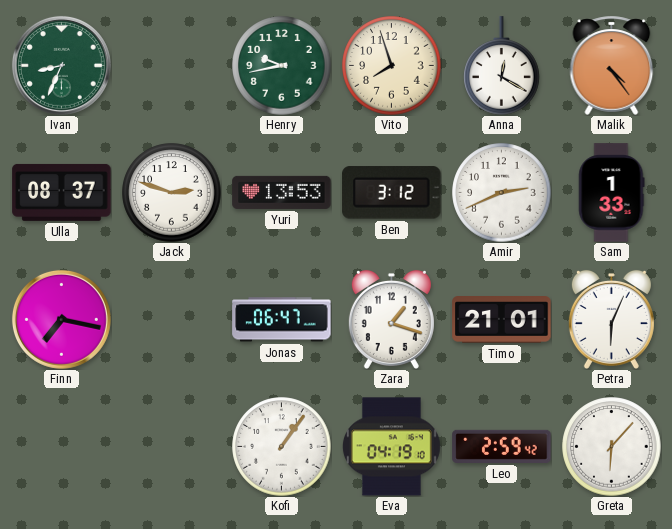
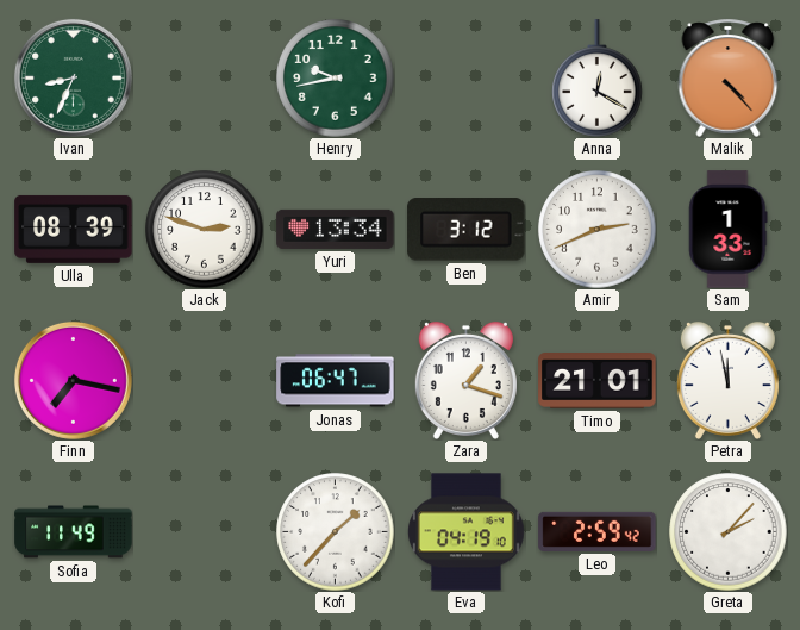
Vito: 7:57 -> none
Malik: 4:24 -> 4:23
Ulla: 08:37 -> 08:39
Yuri: 13:53 -> 13:34
Petra: 6:04 -> 11:58
Sofia: none -> 11:49
Kofi: 1:06 -> 1:37
Greta: 6:07 -> 2:07
